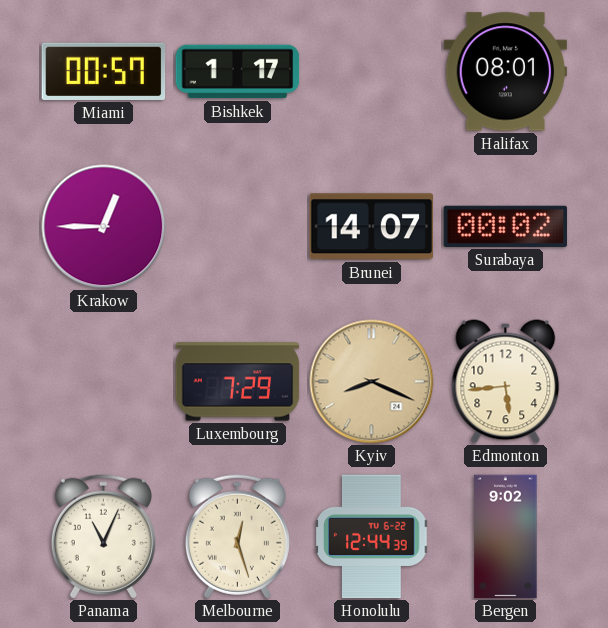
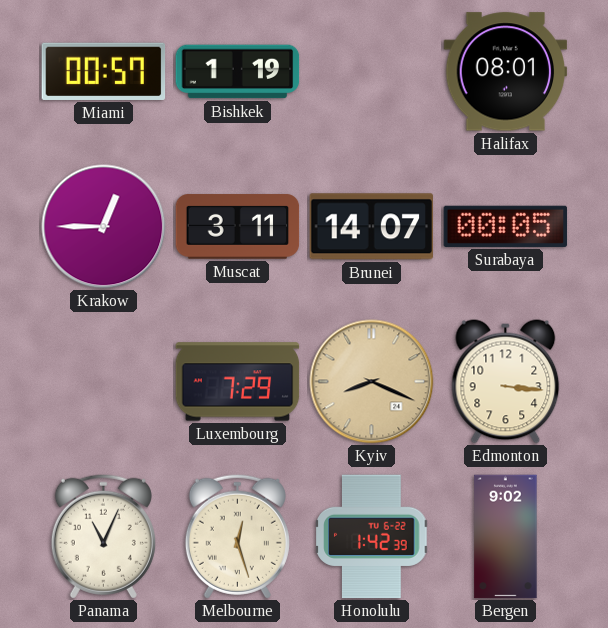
Bishkek: 1:17 -> 1:19
Muscat: none -> 3:11
Surabaya: 00:02 -> 00:05
Edmonton: 5:44 -> 3:16
Honolulu: 12:44 -> 1:42
